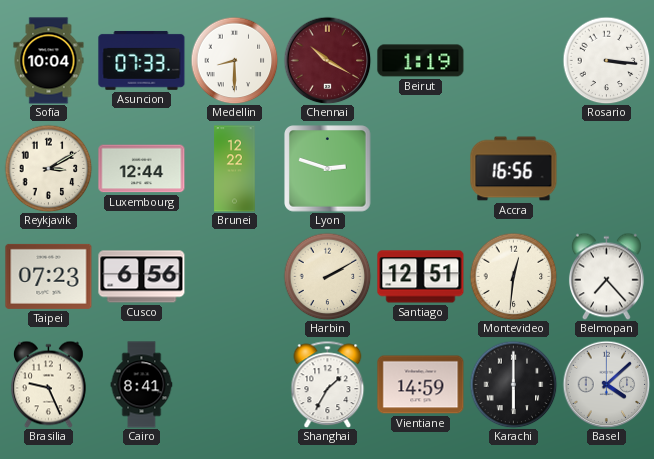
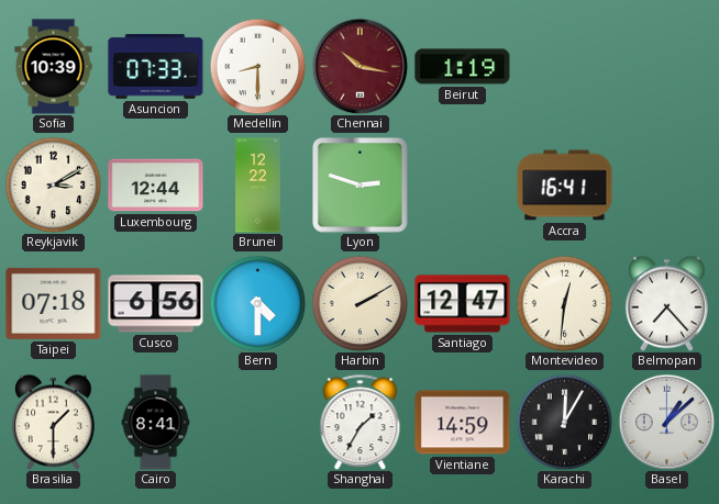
Sofia: 10:04 -> 10:39
Chennai: 10:20 -> 10:17
Rosario: 3:16 -> none
Accra: 16:56 -> 16:41
Taipei: 07:23 -> 07:18
Bern: none -> 4:30
Santiago: 12:51 -> 12:47
Brasilia: 9:26 -> 1:30
Karachi: 6:00 -> 12:05
Basel: 4:08 -> 1:08
